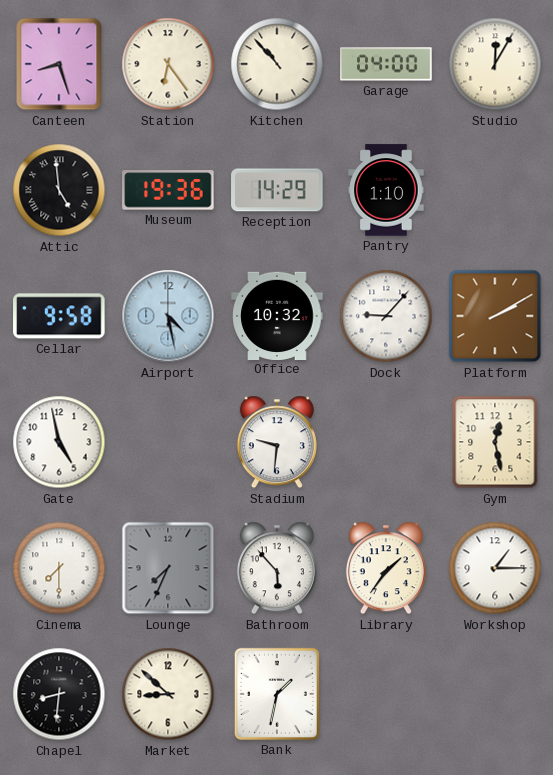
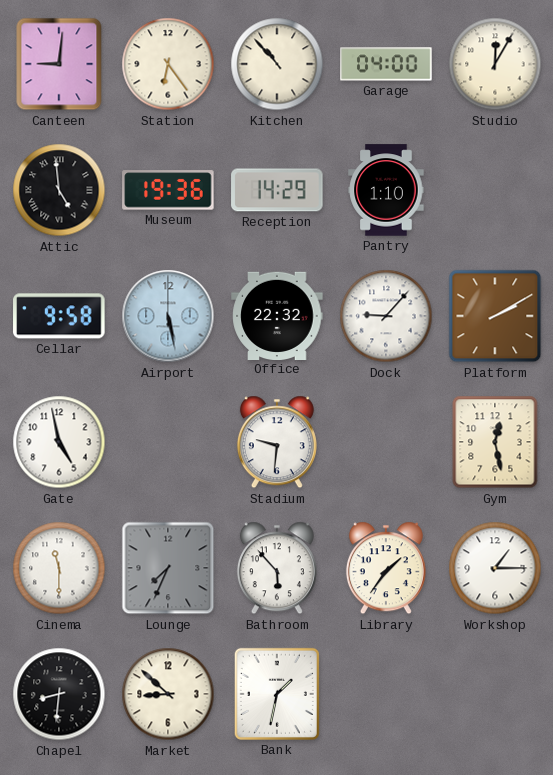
Canteen: 8:27 -> 9:01
Airport: 4:28 -> 5:28
Office: 10:32 -> 22:32
Cinema: 7:30 -> 11:30
